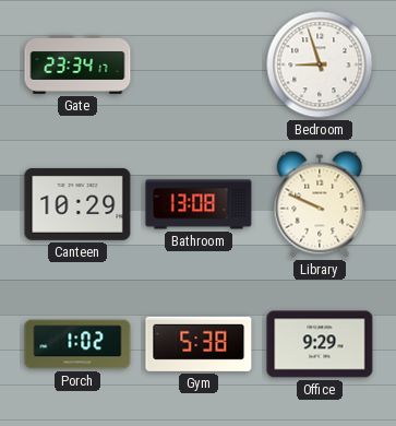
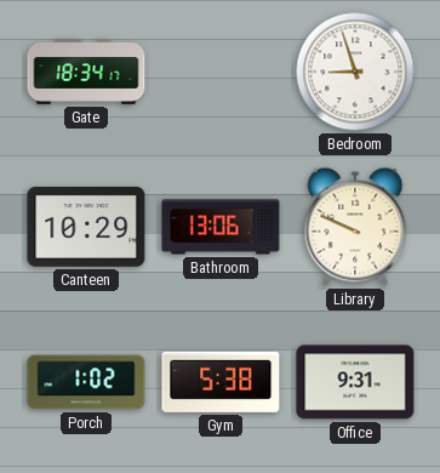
Gate: 23:34 -> 18:34
Bathroom: 13:08 -> 13:06
Office: 9:29 -> 9:31
